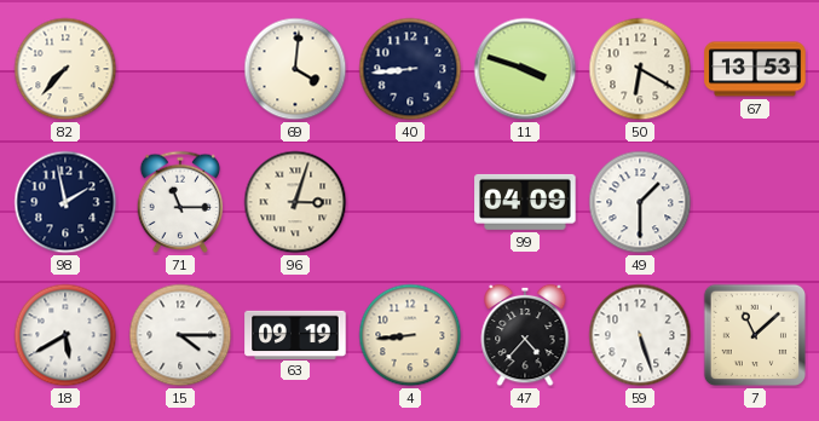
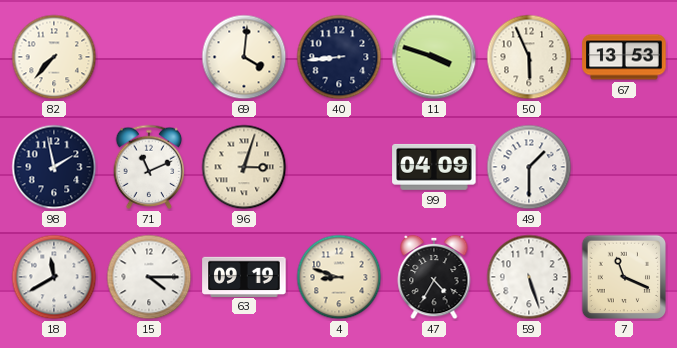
50: 6:20 -> 5:56
71: 11:15 -> 11:11
18: 5:40 -> 11:40
4: 8:44 -> 8:48
47: 4:37 -> 4:35
7: 11:08 -> 11:19
